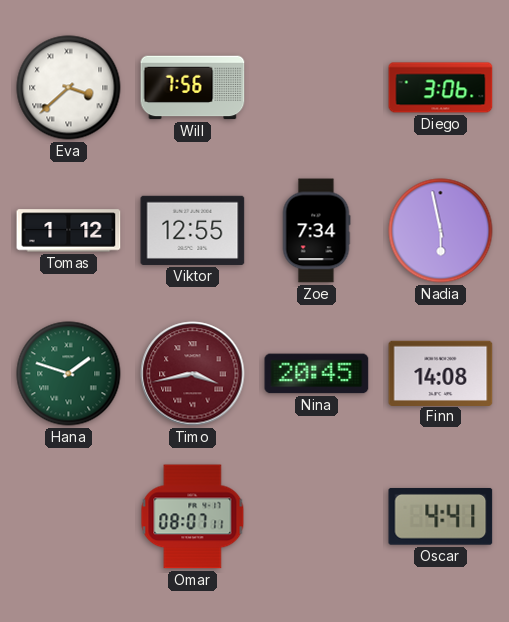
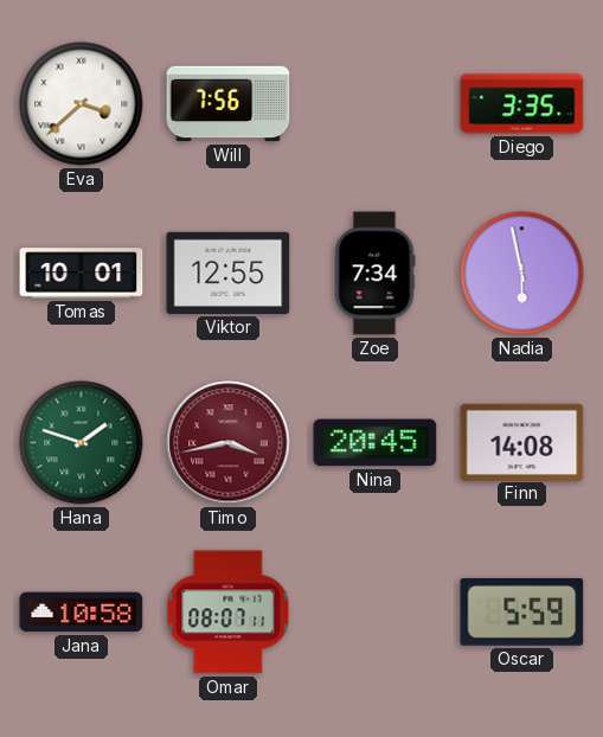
Diego: 3:06 -> 3:35
Tomas: 1:12 -> 10:01
Jana: none -> 10:58
Oscar: 4:41 -> 5:59
